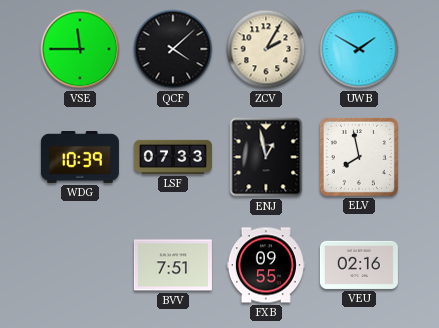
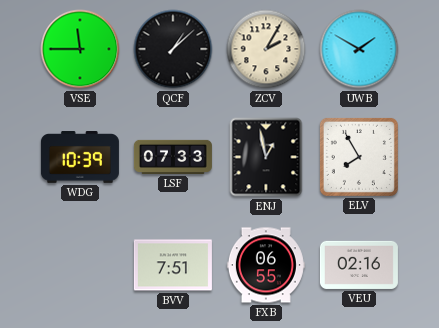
QCF: 4:08 -> 1:08
ELV: 7:58 -> 7:55
FXB: 09:55 -> 06:55
